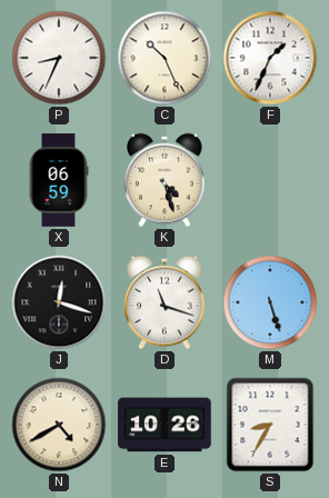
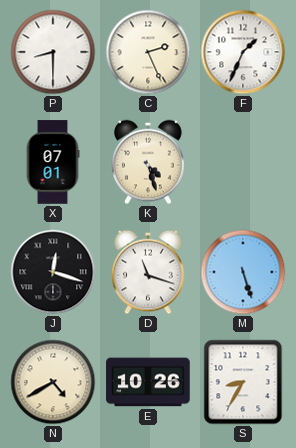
P: 8:34 -> 8:30
C: 10:26 -> 2:26
X: 06:59 -> 07:01
